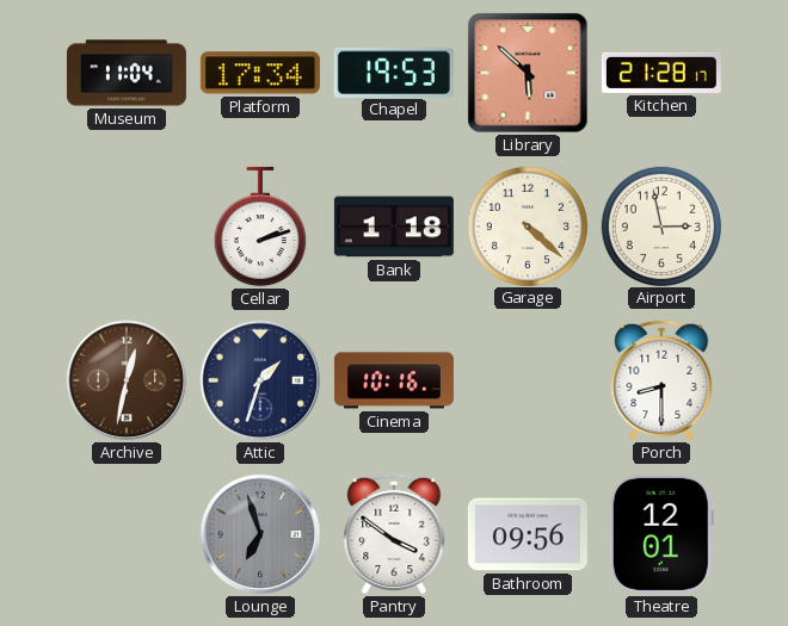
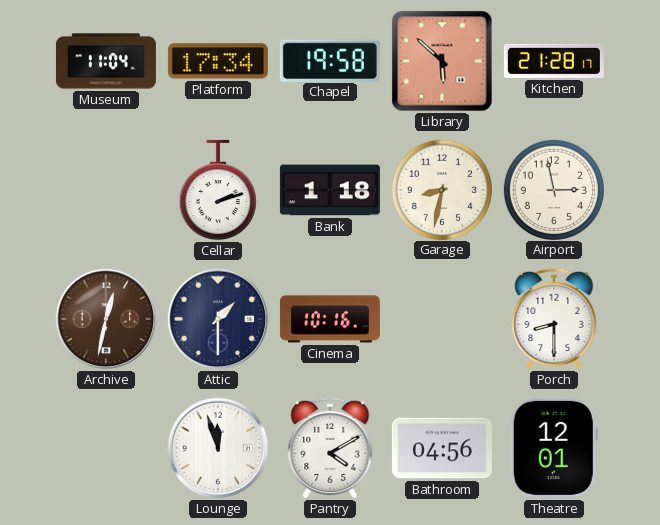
Chapel: 19:53 -> 19:58
Garage: 4:22 -> 8:32
Attic: 1:33 -> 1:30
Lounge: 6:57 -> 11:57
Lounge dial: grey -> white
Pantry: 3:51 -> 4:10
Bathroom: 09:56 -> 04:56
